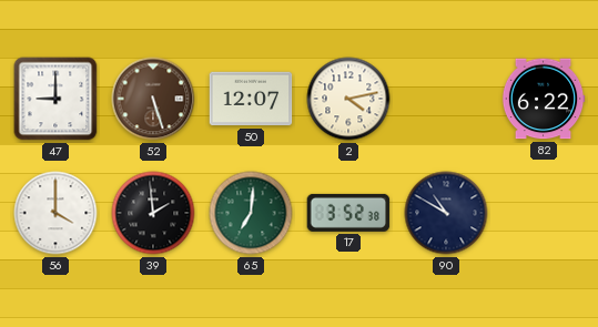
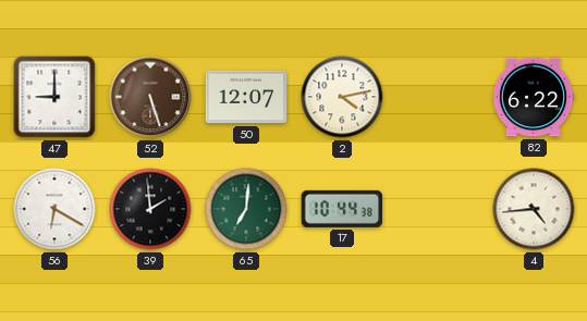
56: 4:00 -> 6:20
17: 3:52 -> 10:44
90: 10:50 -> none
4: none -> 4:44
